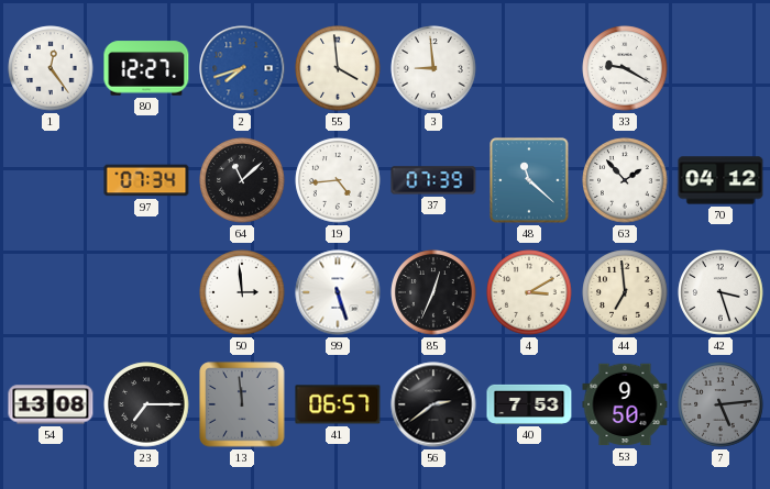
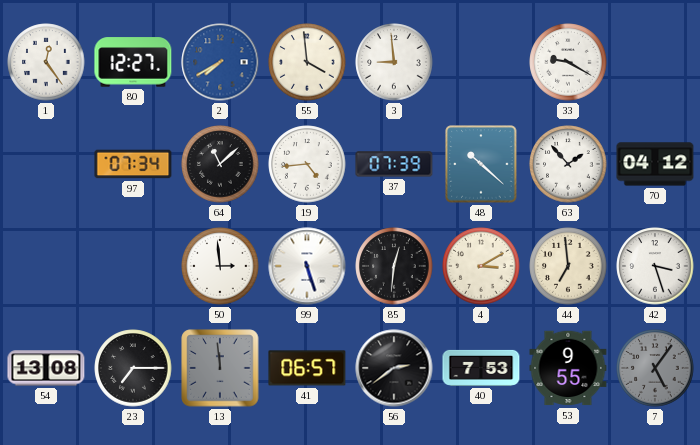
2: 7:42 -> 7:40
48: 11:22 -> 10:22
85: 12:34 -> 12:31
53: 9:50 -> 9:55
7: 5:14 -> 5:06
